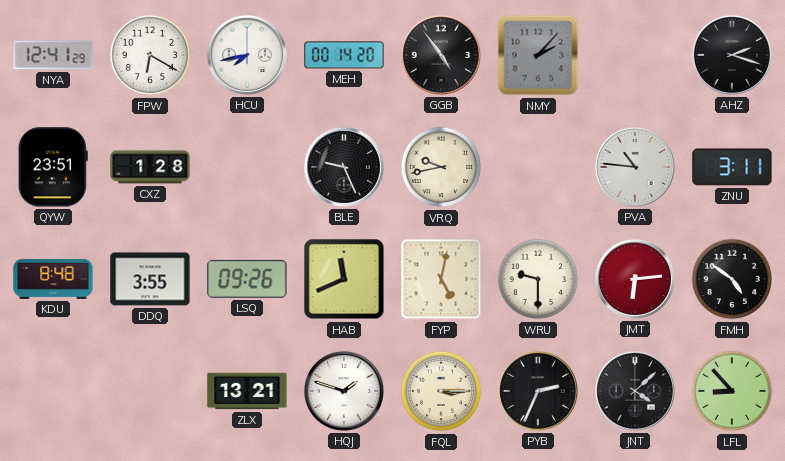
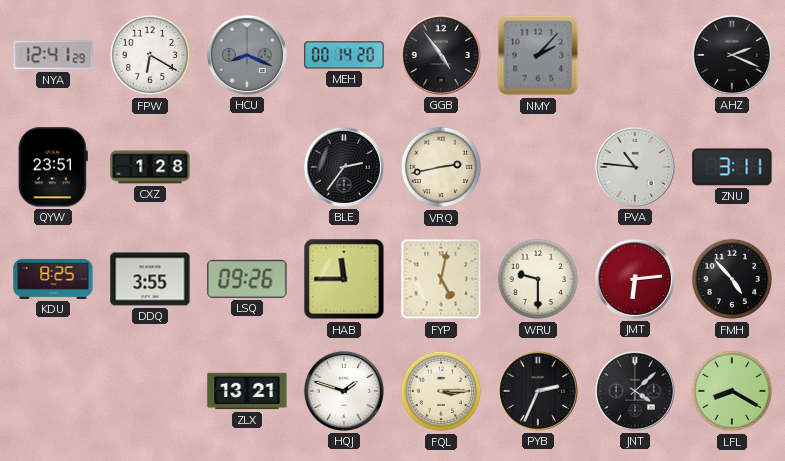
HCU: 7:43 -> 8:19
HCU dial: white -> grey
AHZ: 2:18 -> 2:19
BLE: 9:26 -> 2:36
VRQ: 9:43 -> 2:43
KDU: 8:48 -> 8:25
HAB: 11:41 -> 11:45
FMH: 4:51 -> 4:53
LFL: 8:53 -> 8:20
